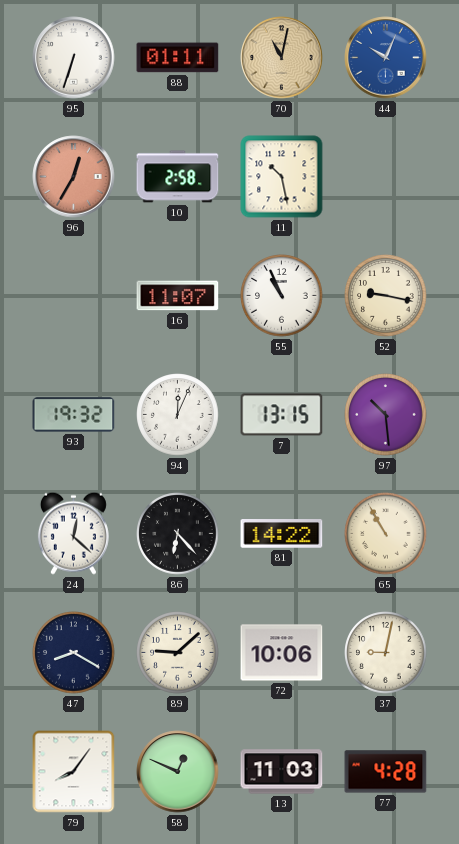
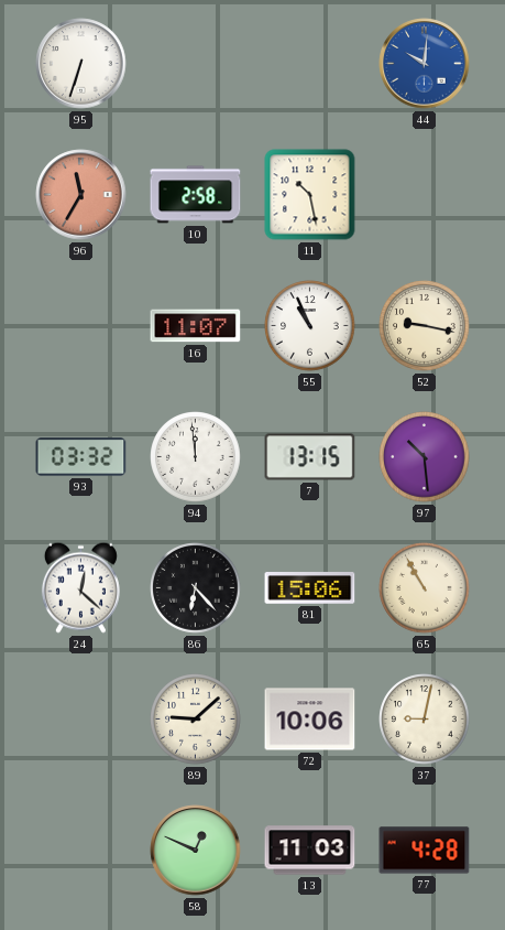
88: 01:11 -> none
70: 11:02 -> none
44: 10:04 -> 10:01
96: 12:35 -> 11:35
93: 19:32 -> 03:32
94: 12:04 -> 11:59
81: 14:22 -> 15:06
47: 8:20 -> none
79: 8:06 -> none
